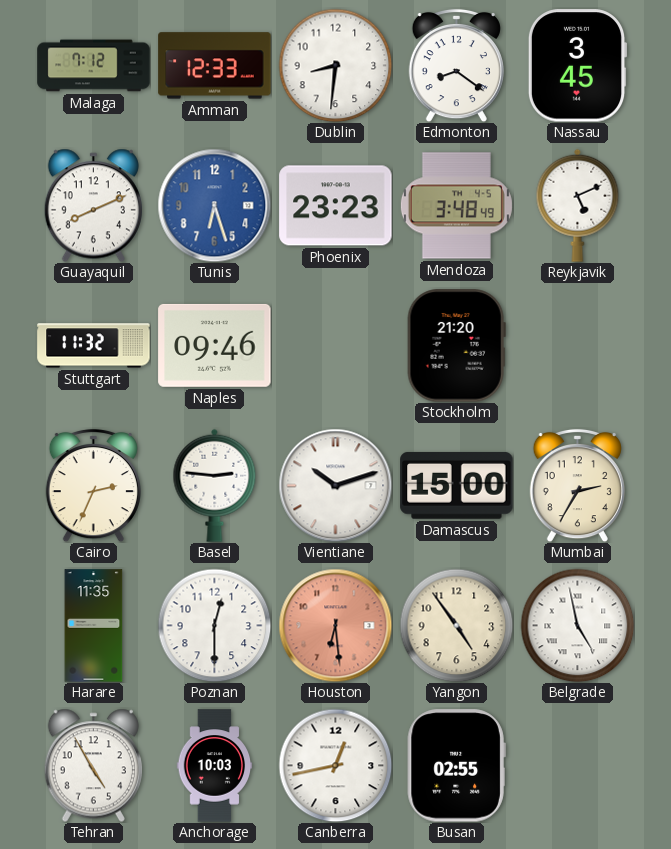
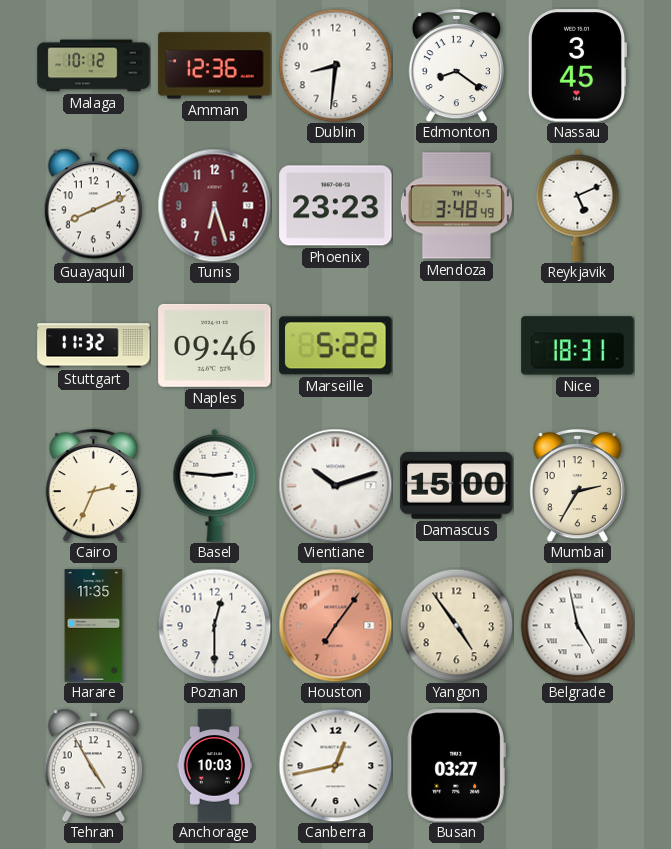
Malaga: 7:12 -> 10:12
Amman: 12:33 -> 12:36
Tunis dial: blue -> burgundy
Marseille: none -> 5:22
Stockholm: 21:20 -> none
Nice: none -> 18:31
Houston: 6:29 -> 7:06
Busan: 02:55 -> 03:27
